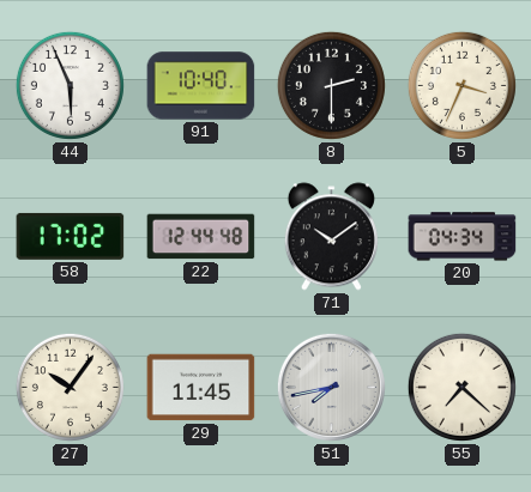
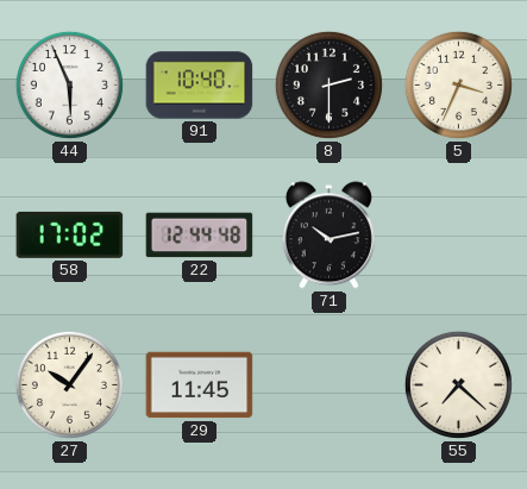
71: 10:09 -> 10:13
20: 04:34 -> none
51: 7:43 -> none
